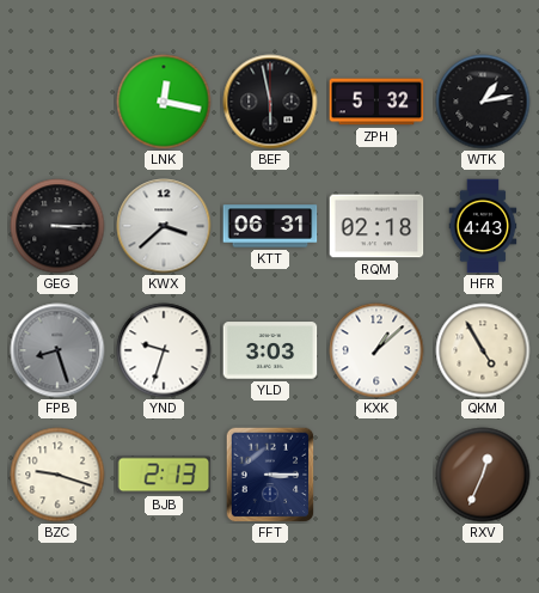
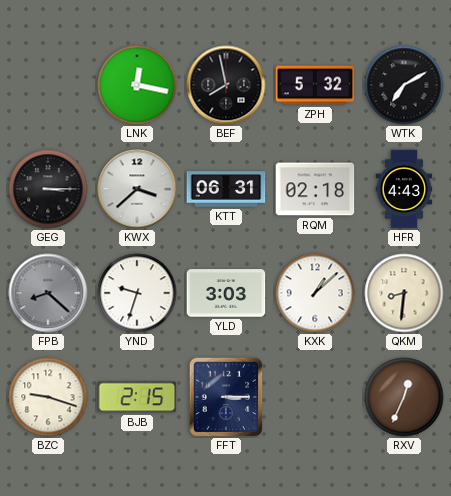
BEF: 5:58 -> 7:58
WTK: 1:13 -> 7:10
FPB: 8:27 -> 8:22
QKM: 4:55 -> 8:31
BJB: 2:13 -> 2:15
